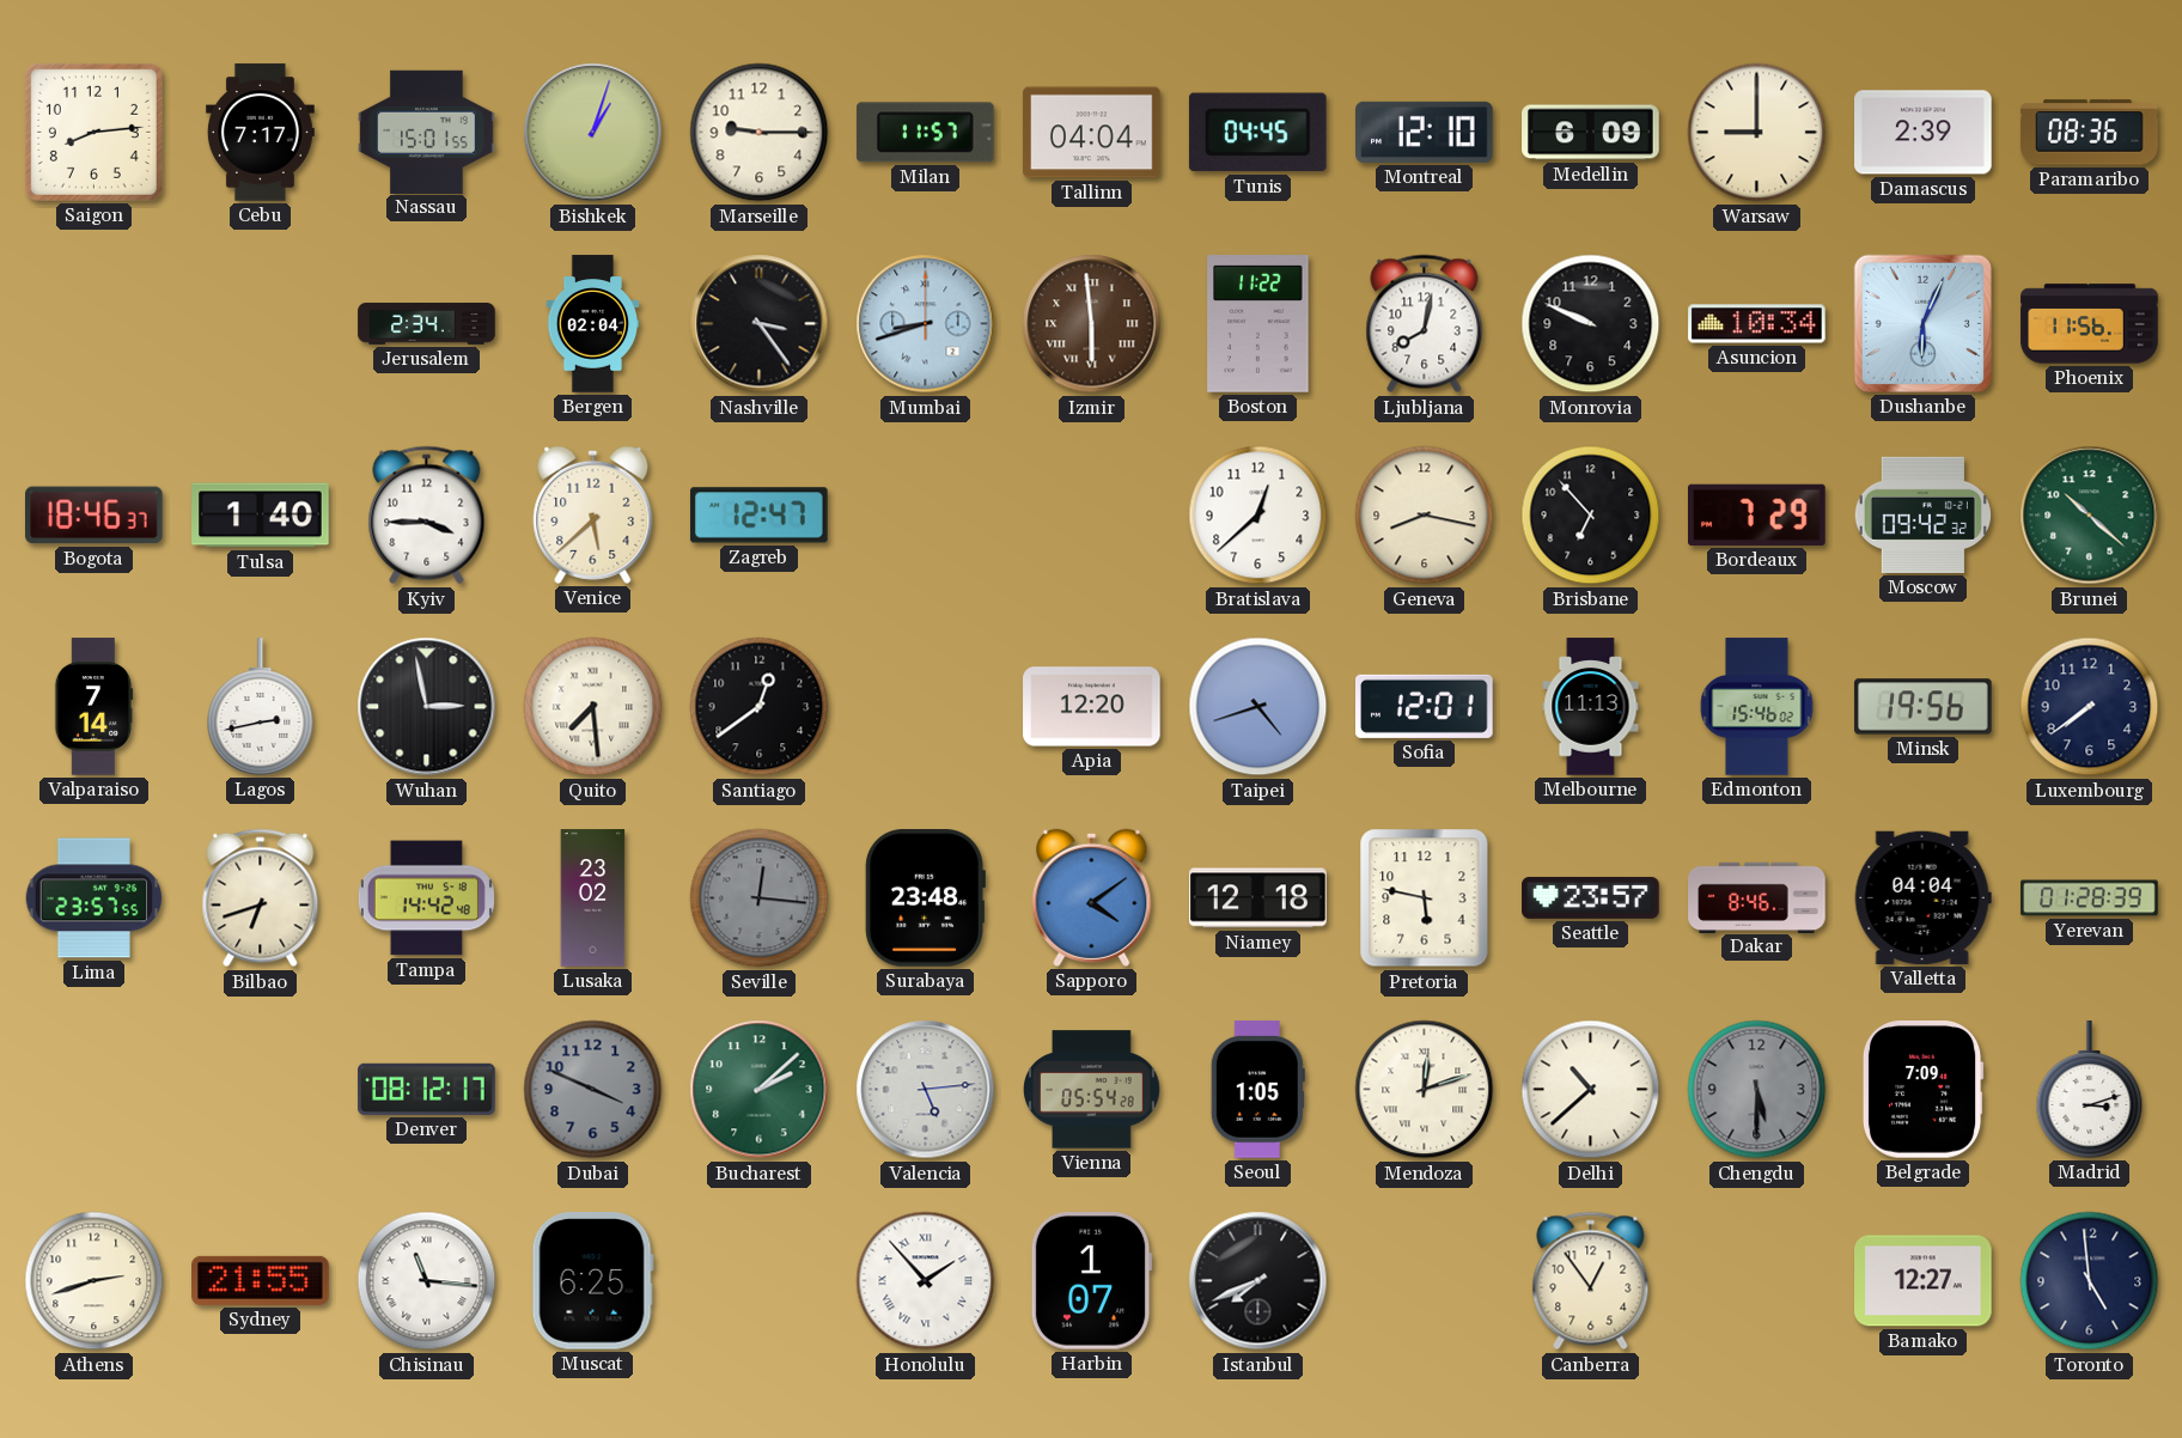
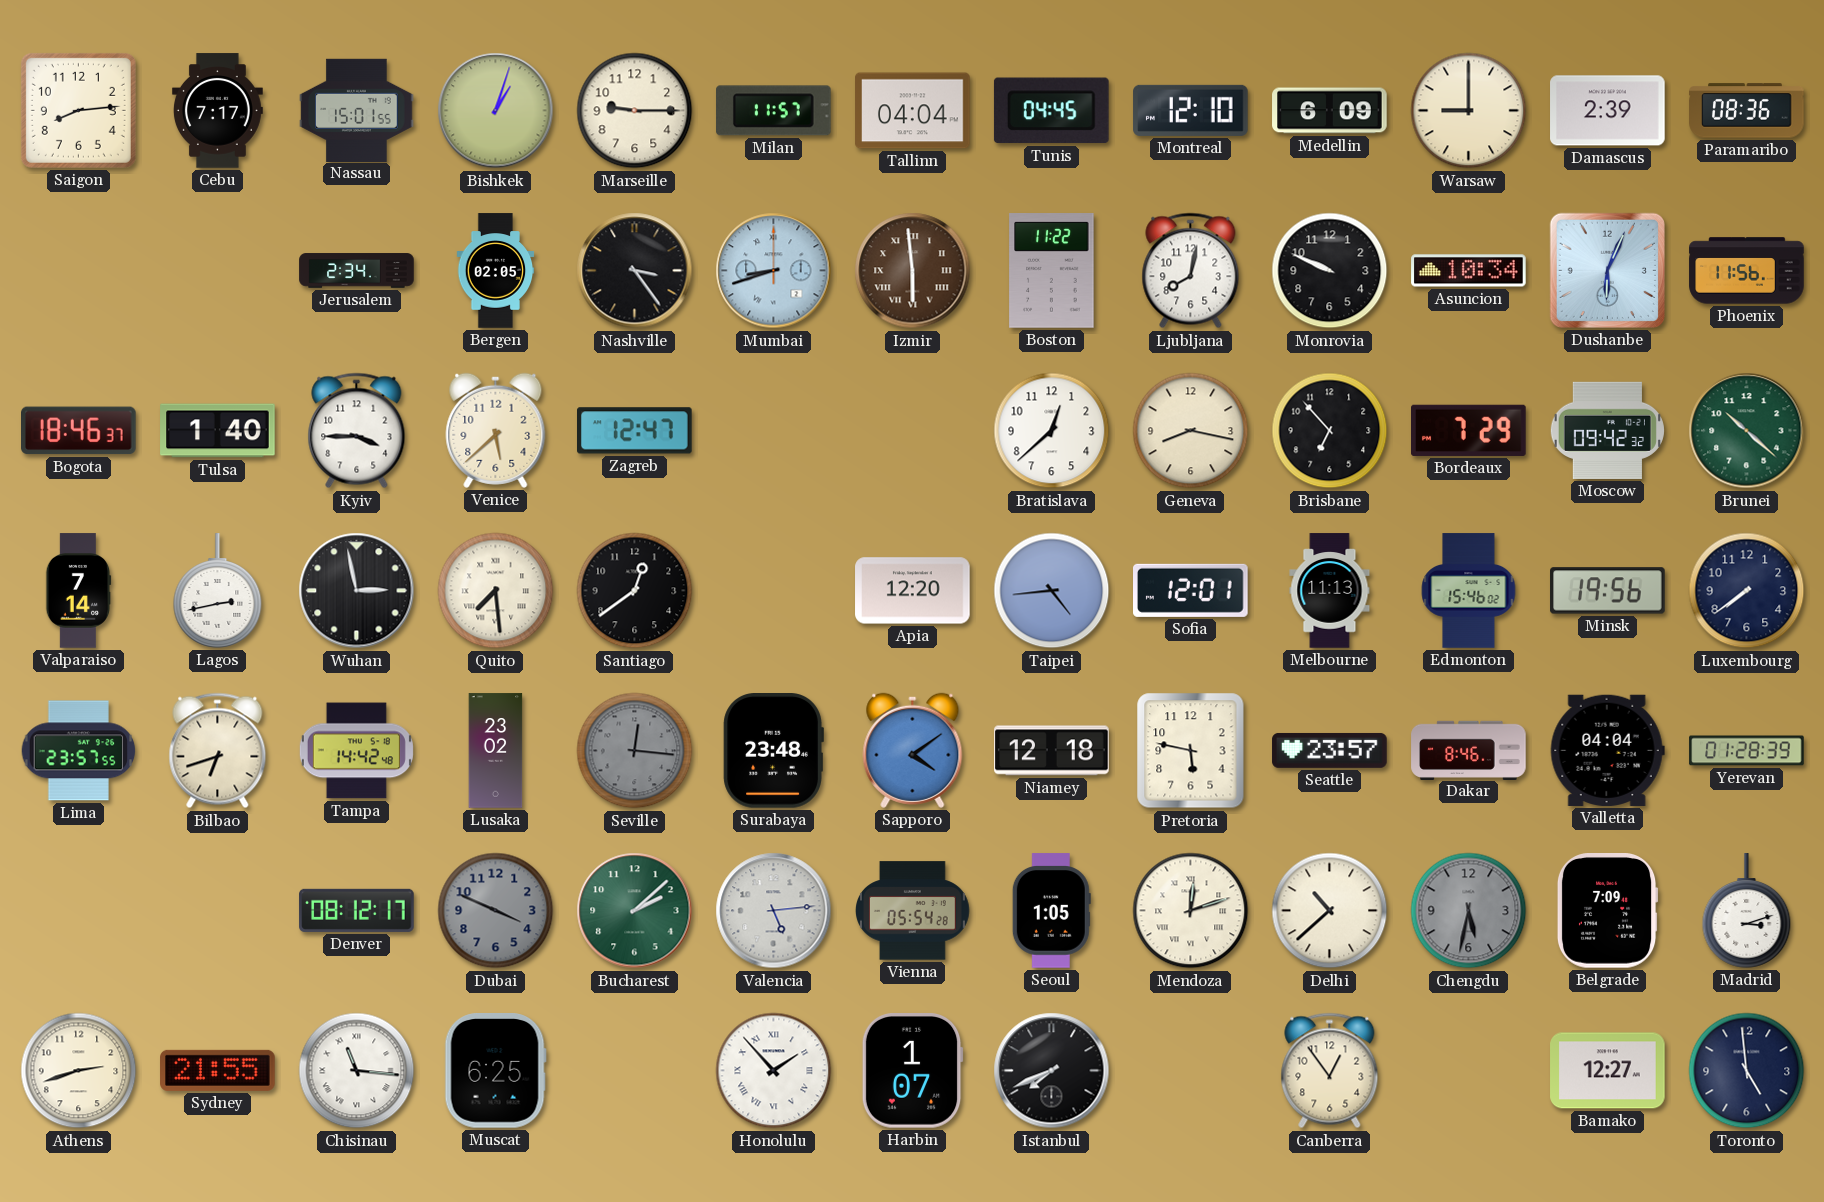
Bergen: 02:04 -> 02:05
Taipei: 4:42 -> 4:44
Chengdu: 5:30 -> 5:32
